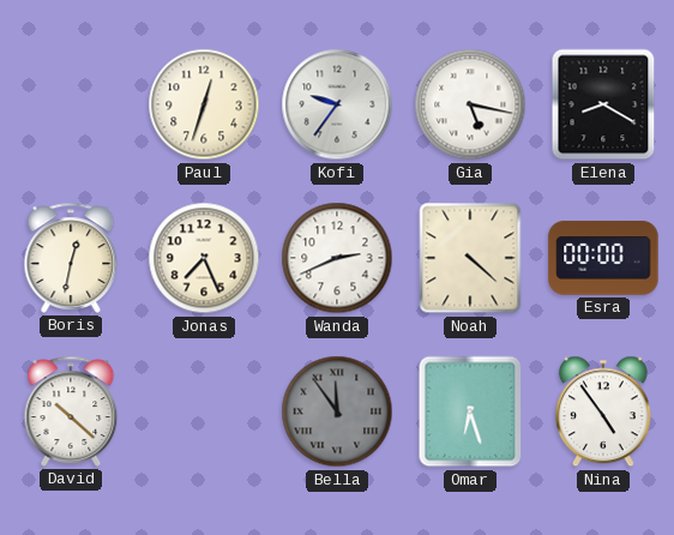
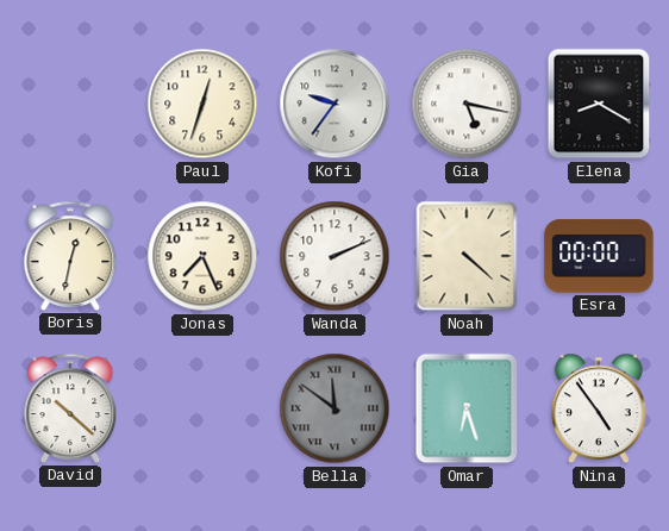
Wanda: 2:41 -> 2:11
Bella: 11:54 -> 11:51
